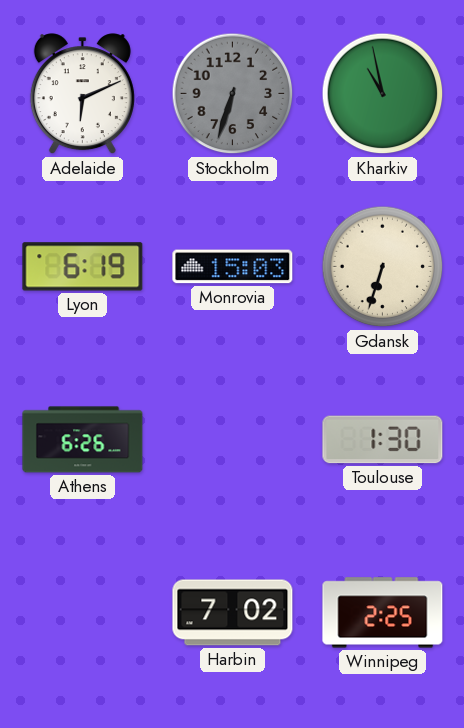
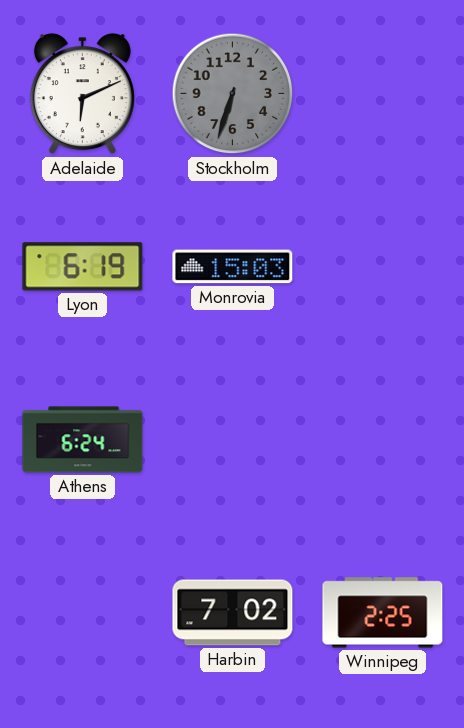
Kharkiv: 10:58 -> none
Gdansk: 6:33 -> none
Athens: 6:26 -> 6:24
Toulouse: 1:30 -> none
